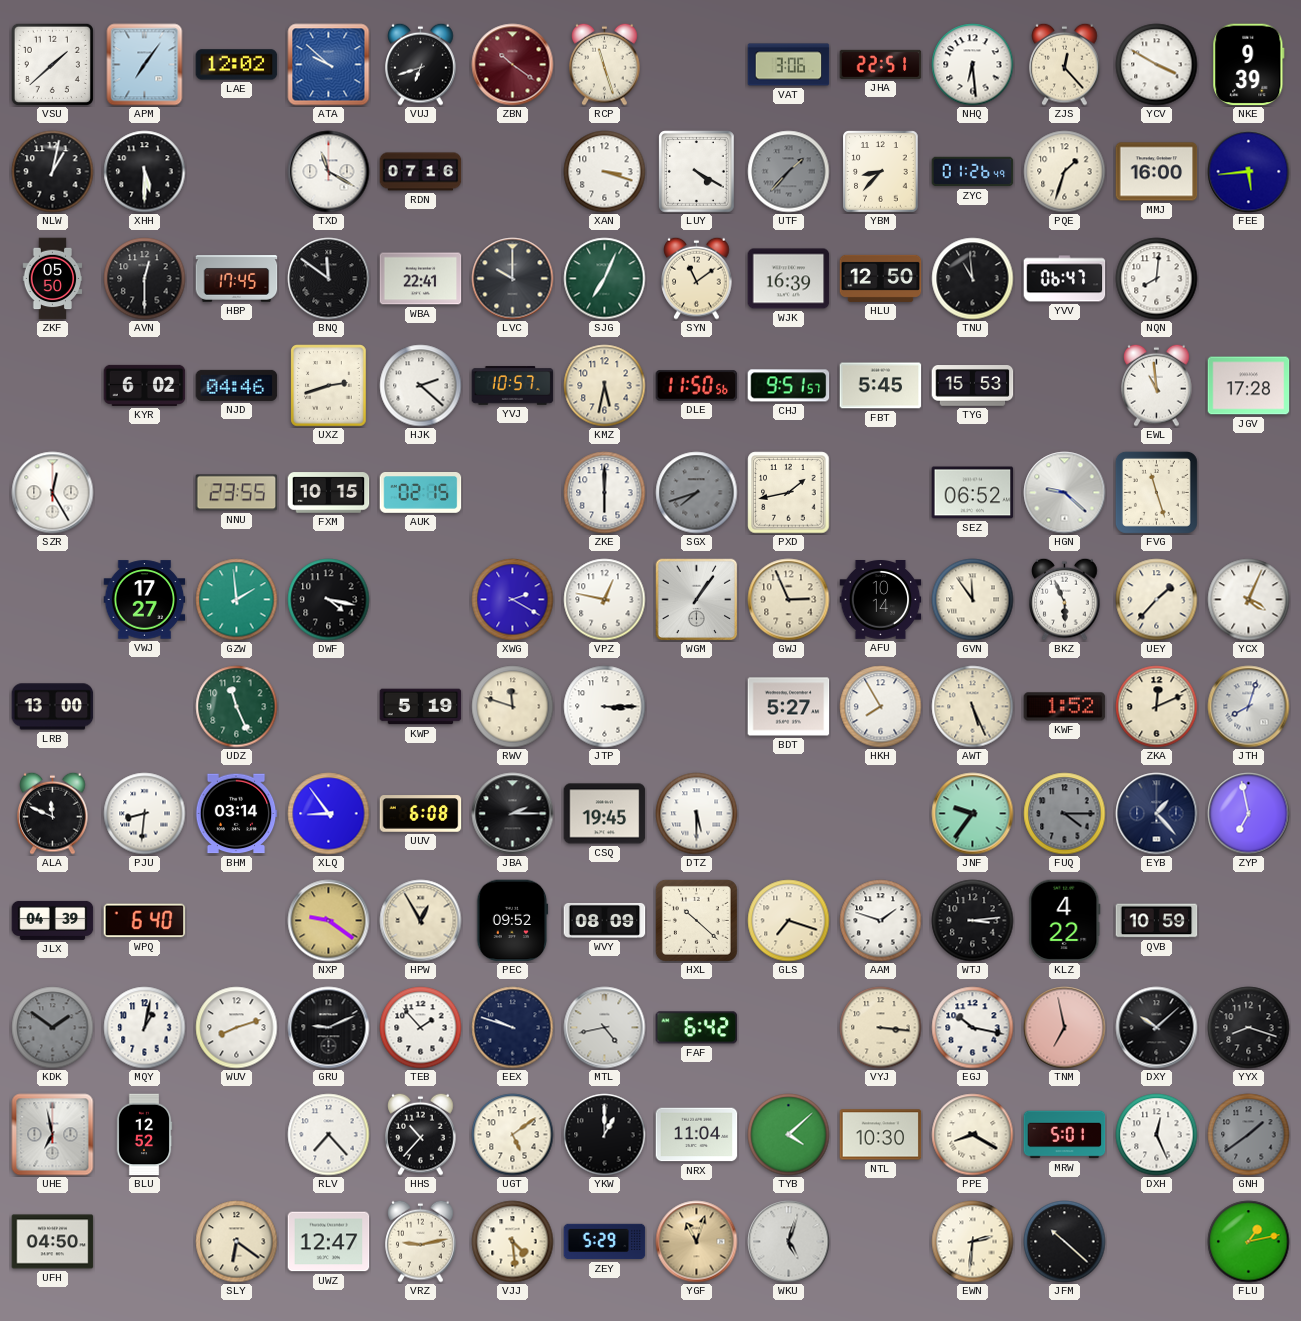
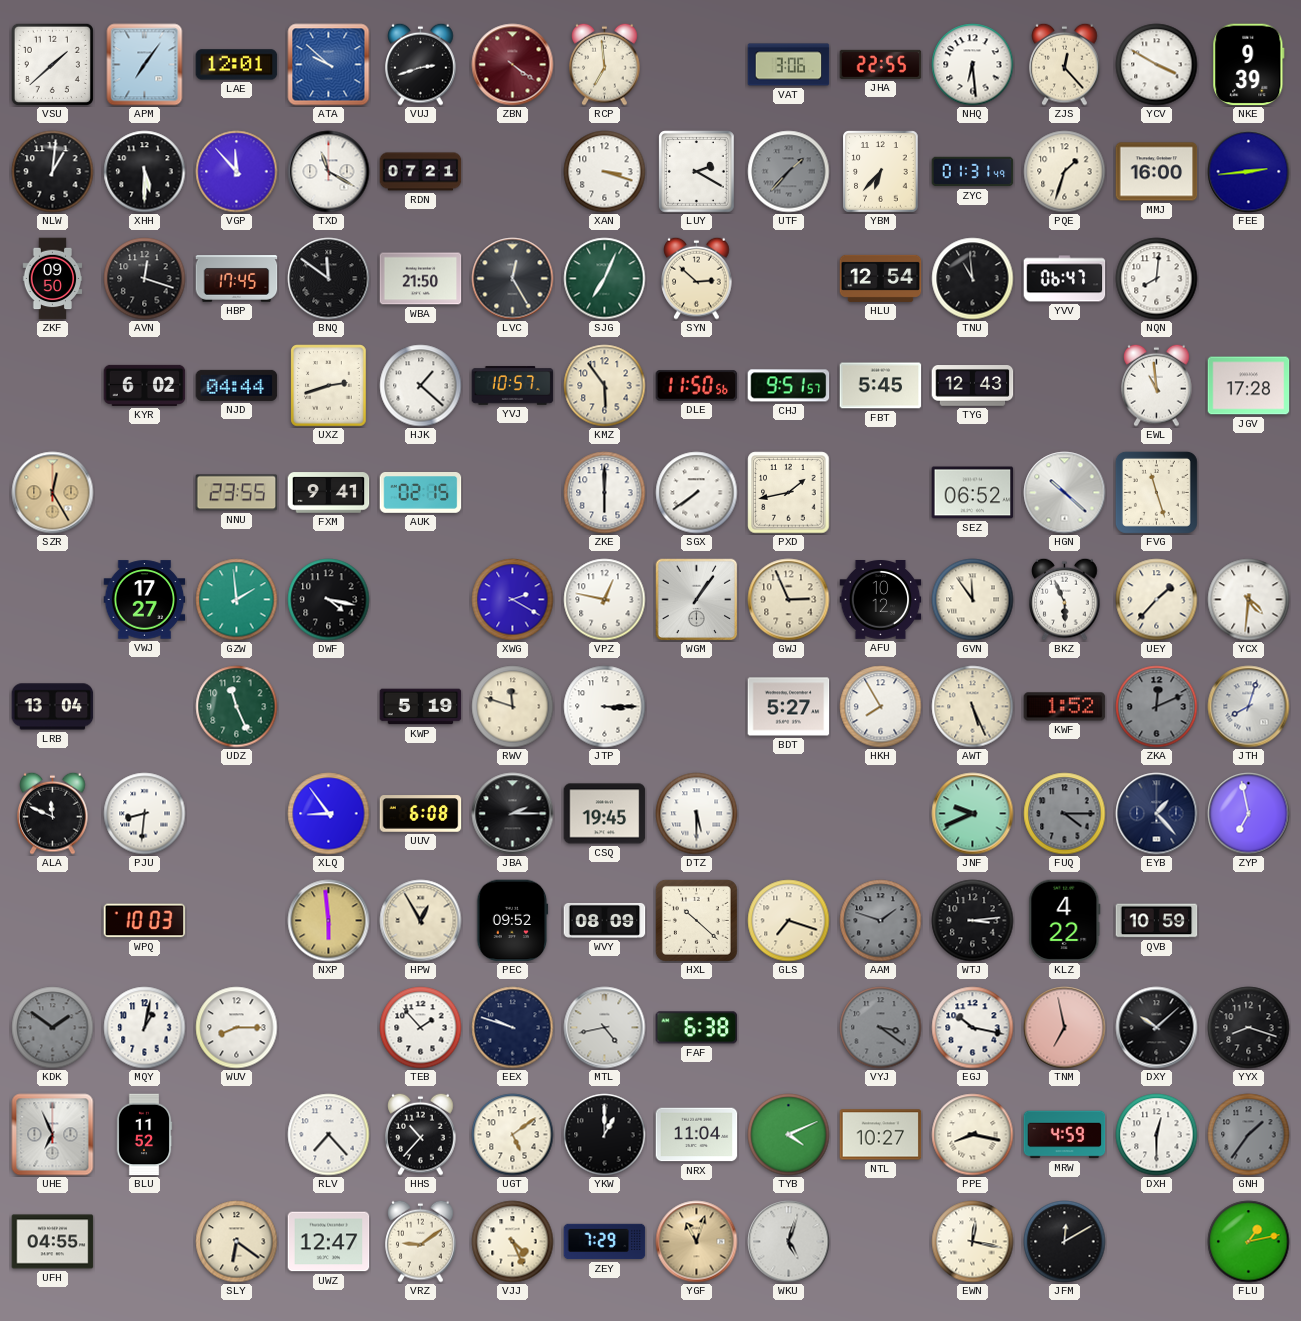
LAE: 12:02 -> 12:01
VUJ: 6:42 -> 2:42
ZBN: 10:21 -> 4:21
RCP: 11:27 -> 6:59
JHA: 22:51 -> 22:55
NLW: 1:02 -> 1:01
VGP: none -> 11:53
RDN: 07:16 -> 07:21
LUY: 4:20 -> 2:20
YBM: 8:37 -> 6:37
ZYC: 01:26 -> 01:31
FEE: 5:44 -> 2:44
ZKF: 05:50 -> 09:50
AVN: 12:30 -> 12:18
WBA: 22:41 -> 21:50
LVC: 10:00 -> 12:25
SYN: 11:09 -> 2:52
WJK: 16:39 -> none
HLU: 12:50 -> 12:54
NJD: 04:46 -> 04:44
HJK: 2:22 -> 1:22
KMZ: 5:32 -> 5:54
TYG: 15:53 -> 12:43
SZR dial: white -> champagne
FXM: 10:15 -> 9:41
SGX: 7:42 -> 7:39
SGX dial: grey -> white
HGN: 9:22 -> 10:22
AFU: 10:14 -> 10:12
YCX: 4:04 -> 4:31
LRB: 13:00 -> 13:04
ZKA dial: cream -> grey
BHM: 03:14 -> none
JNF: 9:36 -> 9:41
JLX: 04:39 -> none
WPQ: 6:40 -> 10:03
NXP: 9:21 -> 5:59
AAM dial: white -> grey
WUV: 8:12 -> 8:15
GRU: 9:11 -> none
FAF: 6:42 -> 6:38
VYJ: 3:16 -> 3:21
VYJ dial: cream -> grey
UHE: 6:58 -> 6:56
BLU: 12:52 -> 11:52
TYB: 4:08 -> 4:11
NTL: 10:30 -> 10:27
PPE: 8:20 -> 8:17
MRW: 5:01 -> 4:59
DXH: 12:26 -> 12:30
GNH: 1:39 -> 1:36
UFH: 04:50 -> 04:55
VRZ: 9:13 -> 9:09
VJJ: 4:29 -> 4:26
ZEY: 5:29 -> 7:29
EWN: 2:31 -> 12:17
JFM: 10:22 -> 12:10
